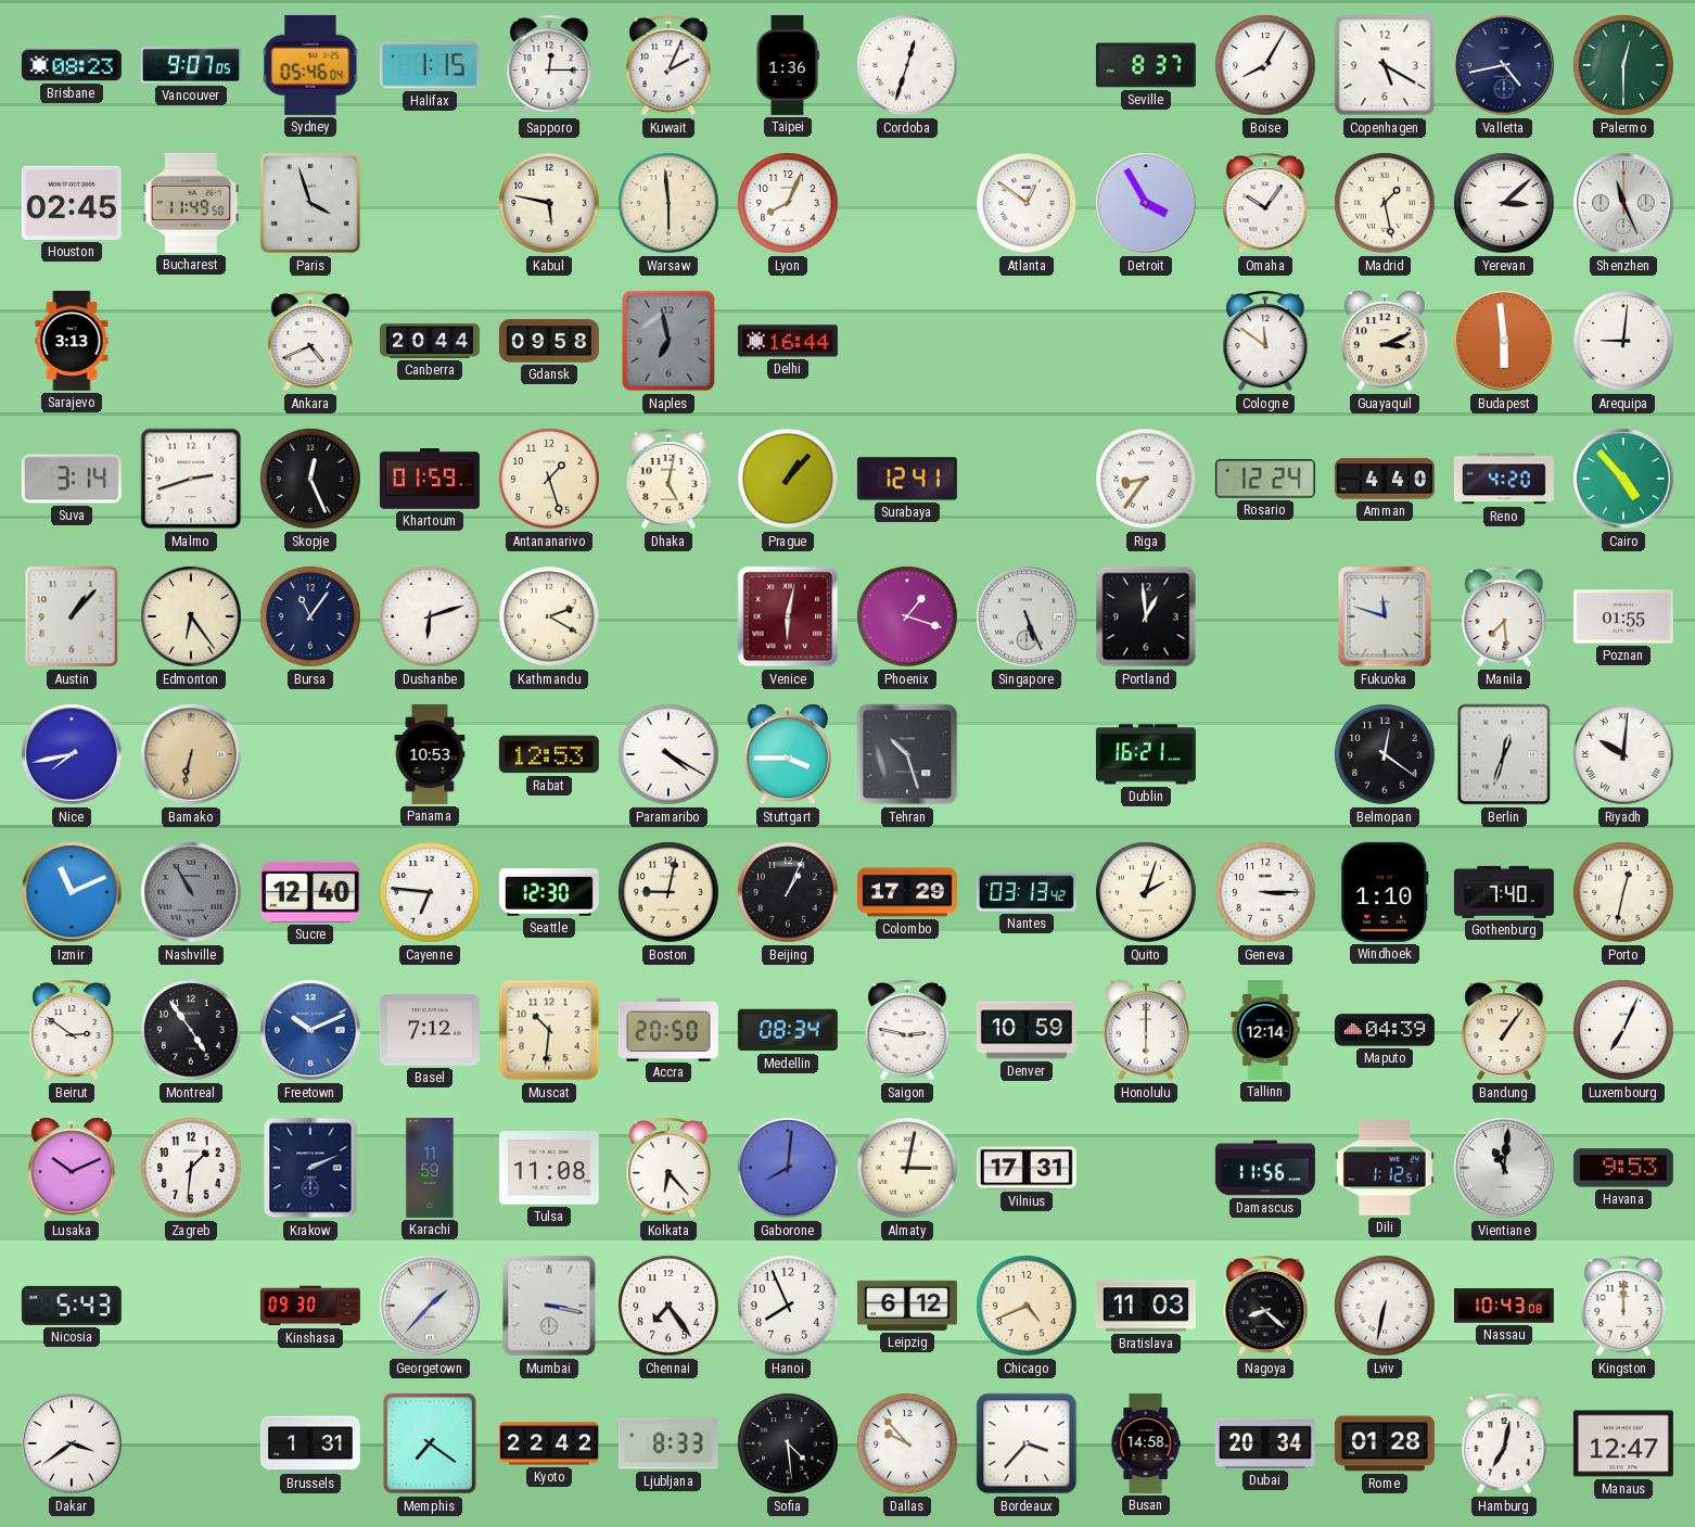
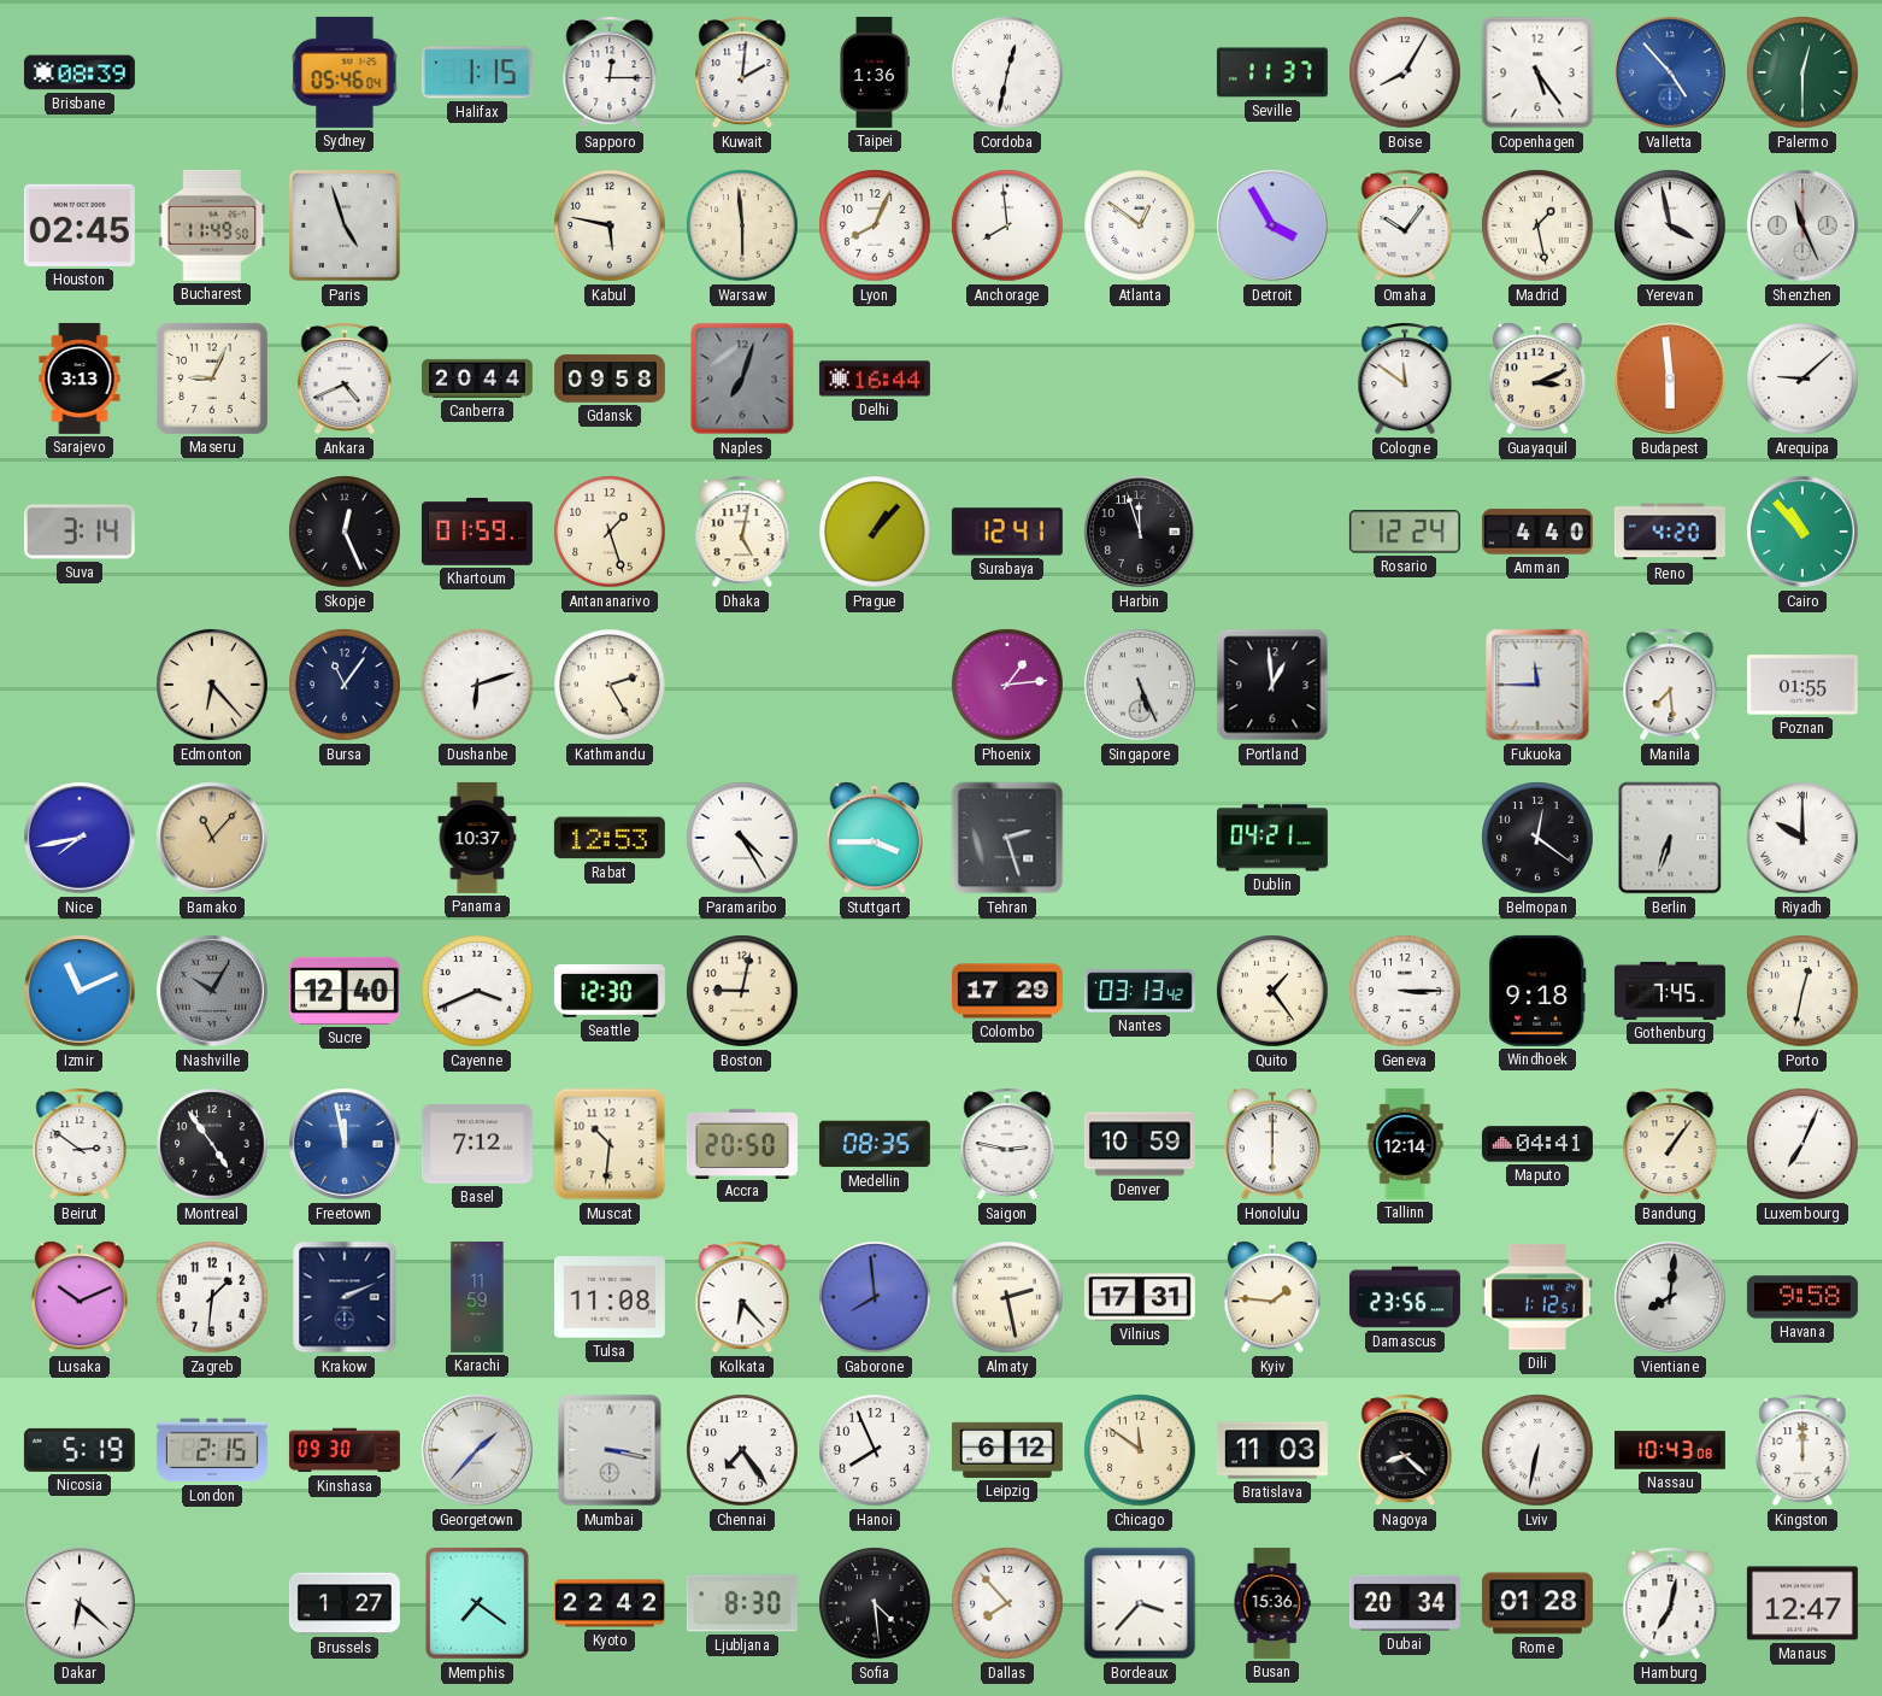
Brisbane: 08:23 -> 08:39
Vancouver: 9:07 -> none
Kuwait: 2:04 -> 2:01
Cordoba: 12:33 -> 12:32
Seville: 8:37 -> 11:37
Copenhagen: 5:20 -> 5:24
Valletta: 4:43 -> 4:53
Valletta dial: navy -> blue
Paris: 3:57 -> 4:57
Anchorage: none -> 7:59
Yerevan: 3:08 -> 3:58
Maseru: none -> 9:04
Naples: 6:58 -> 7:03
Arequipa: 9:01 -> 9:08
Malmo: 2:42 -> none
Harbin: none -> 11:57
Riga: 8:36 -> none
Cairo: 4:53 -> 10:53
Austin: 1:07 -> none
Edmonton: 6:24 -> 6:23
Kathmandu: 2:20 -> 2:25
Venice: 6:02 -> none
Phoenix: 1:18 -> 1:14
Fukuoka: 11:48 -> 11:45
Bamako: 6:32 -> 11:07
Panama: 10:53 -> 10:37
Paramaribo: 4:20 -> 4:25
Tehran: 10:27 -> 2:27
Dublin: 16:21 -> 04:21
Berlin: 12:33 -> 6:33
Riyadh: 10:01 -> 10:00
Nashville: 10:55 -> 10:05
Cayenne: 6:46 -> 3:41
Beijing: 1:04 -> none
Quito: 2:03 -> 1:24
Windhoek: 1:10 -> 9:18
Gothenburg: 7:40 -> 7:45
Freetown: 10:11 -> 11:58
Medellin: 08:34 -> 08:35
Maputo: 04:39 -> 04:41
Gaborone: 8:01 -> 7:59
Almaty: 3:02 -> 2:28
Kyiv: none -> 1:46
Damascus: 11:56 -> 23:56
Vientiane: 11:01 -> 8:01
Havana: 9:53 -> 9:58
Nicosia: 5:43 -> 5:19
London: none -> 2:15
Chicago: 4:41 -> 11:51
Dakar: 3:39 -> 6:22
Brussels: 1:31 -> 1:27
Ljubljana: 8:33 -> 8:30
Dallas: 9:53 -> 7:53
Busan: 14:58 -> 15:36
